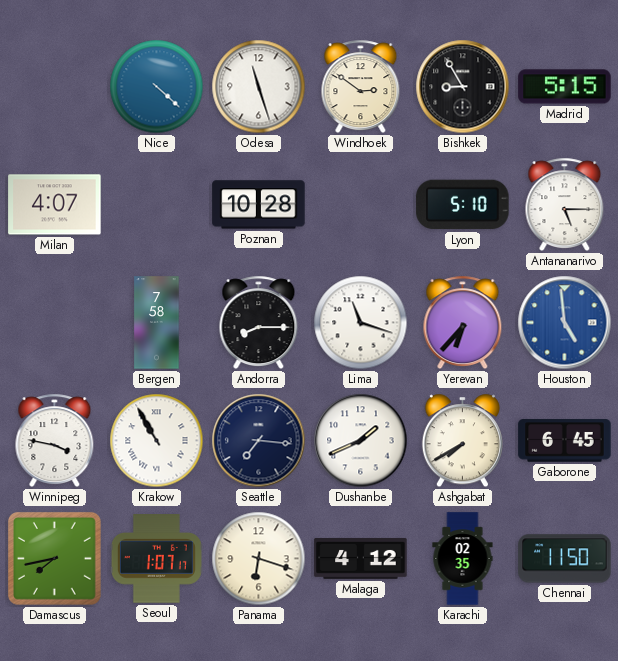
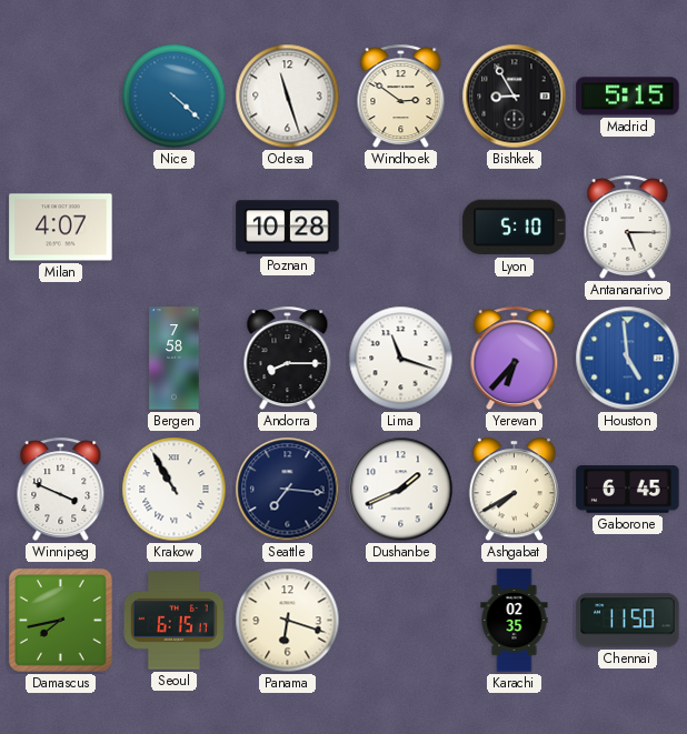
Winnipeg: 3:47 -> 3:49
Seoul: 1:07 -> 6:15
Malaga: 4:12 -> none
